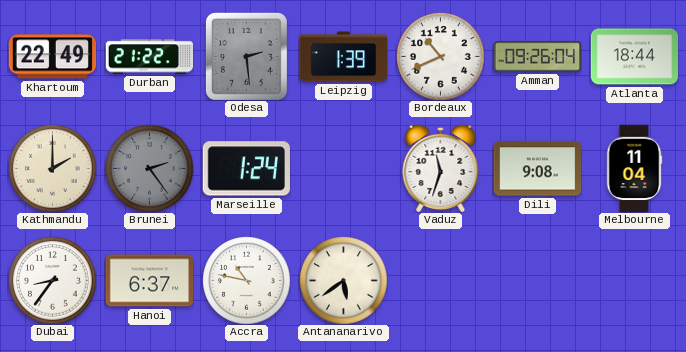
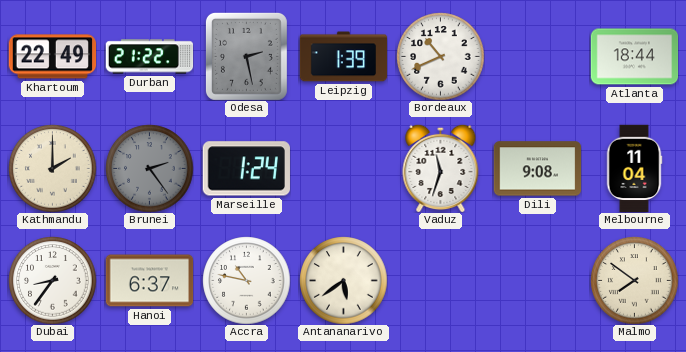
Odesa: 2:29 -> 2:28
Amman: 09:26 -> none
Malmo: none -> 7:51
